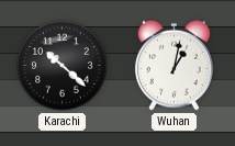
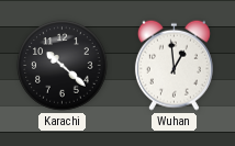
Wuhan: 1:02 -> 12:59
